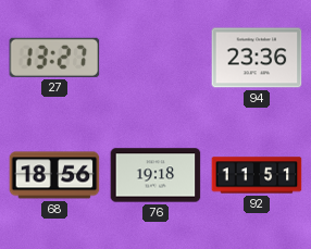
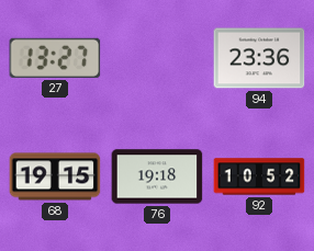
68: 18:56 -> 19:15
92: 11:51 -> 10:52
